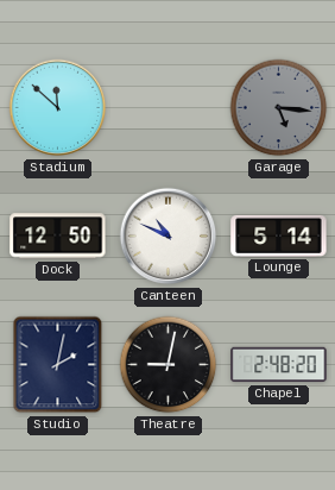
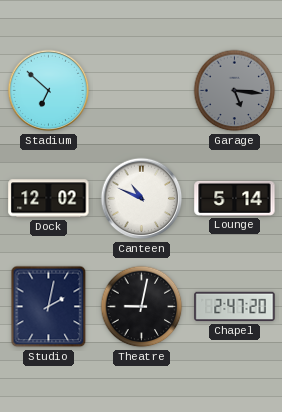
Stadium: 11:52 -> 6:52
Dock: 12:50 -> 12:02
Chapel: 2:48 -> 2:47
